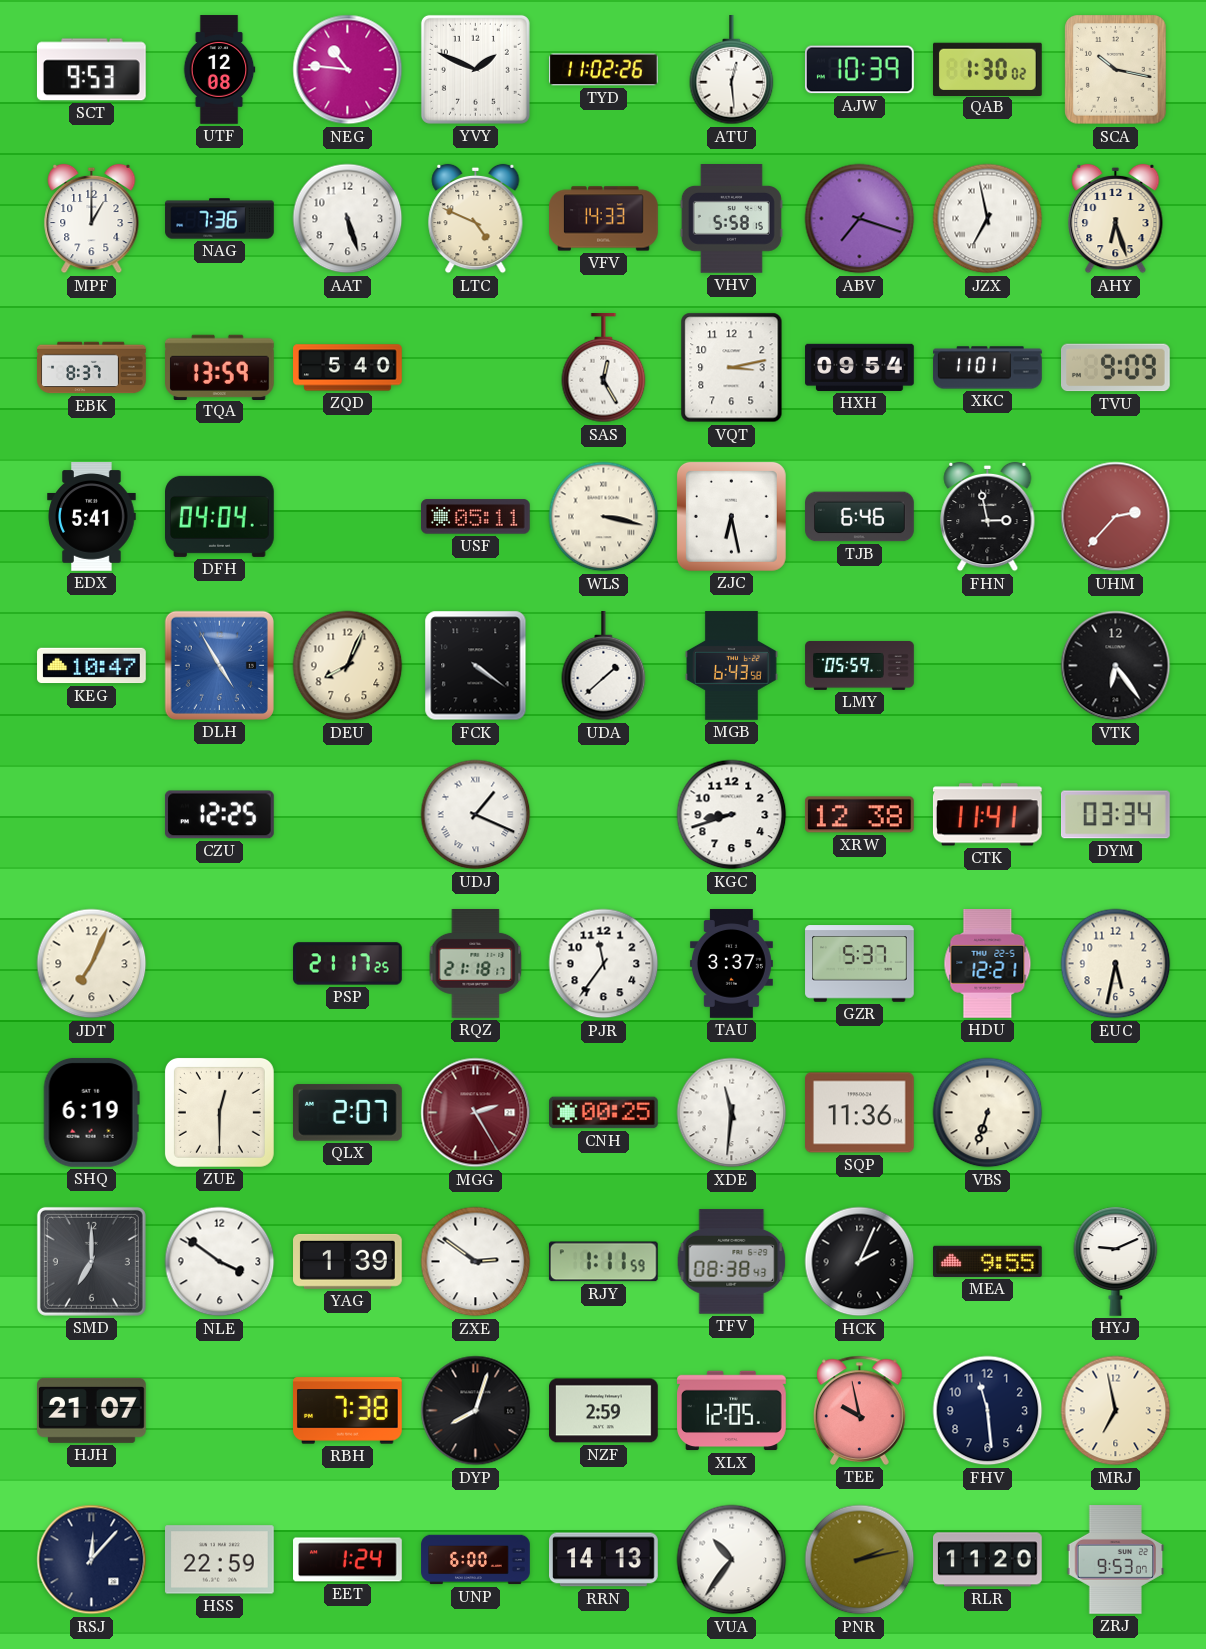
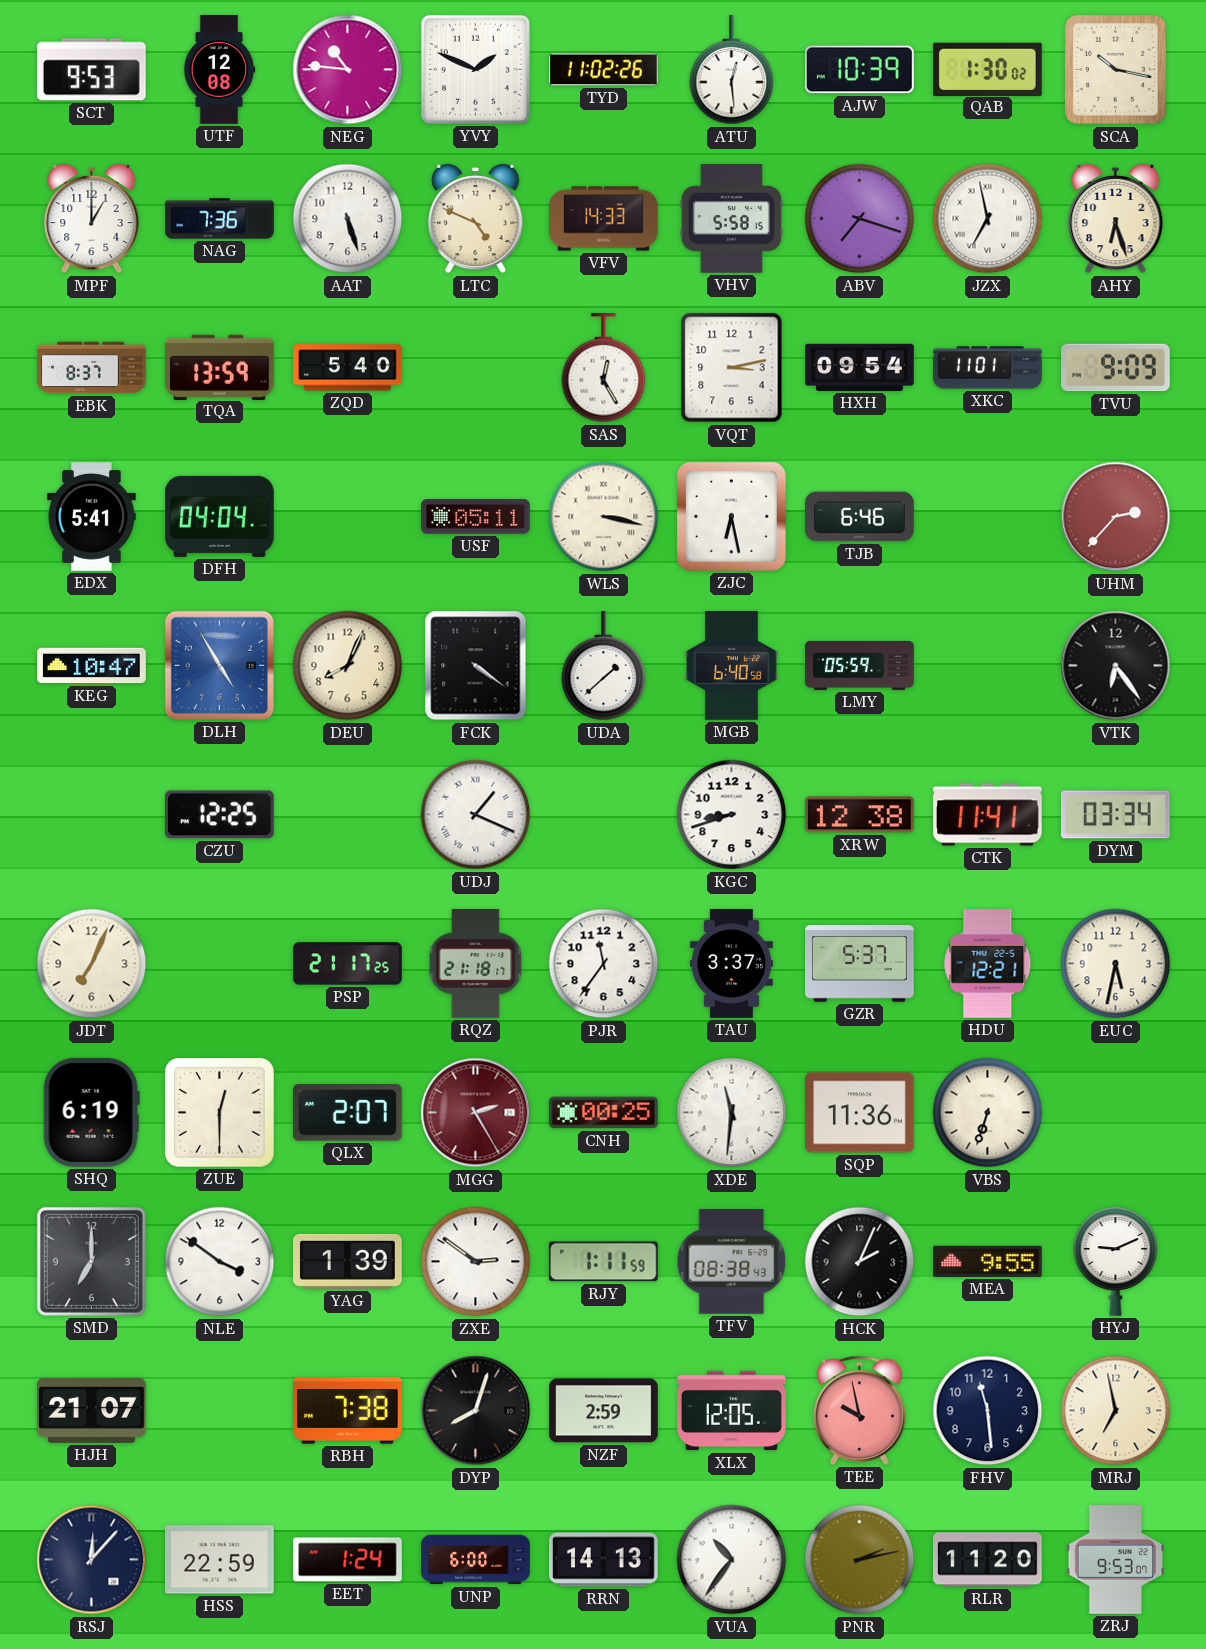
FHN: 2:58 -> none
MGB: 6:43 -> 6:40
